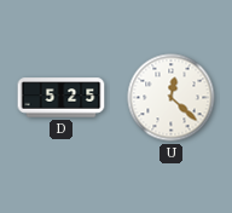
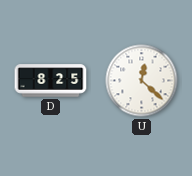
D: 5:25 -> 8:25
